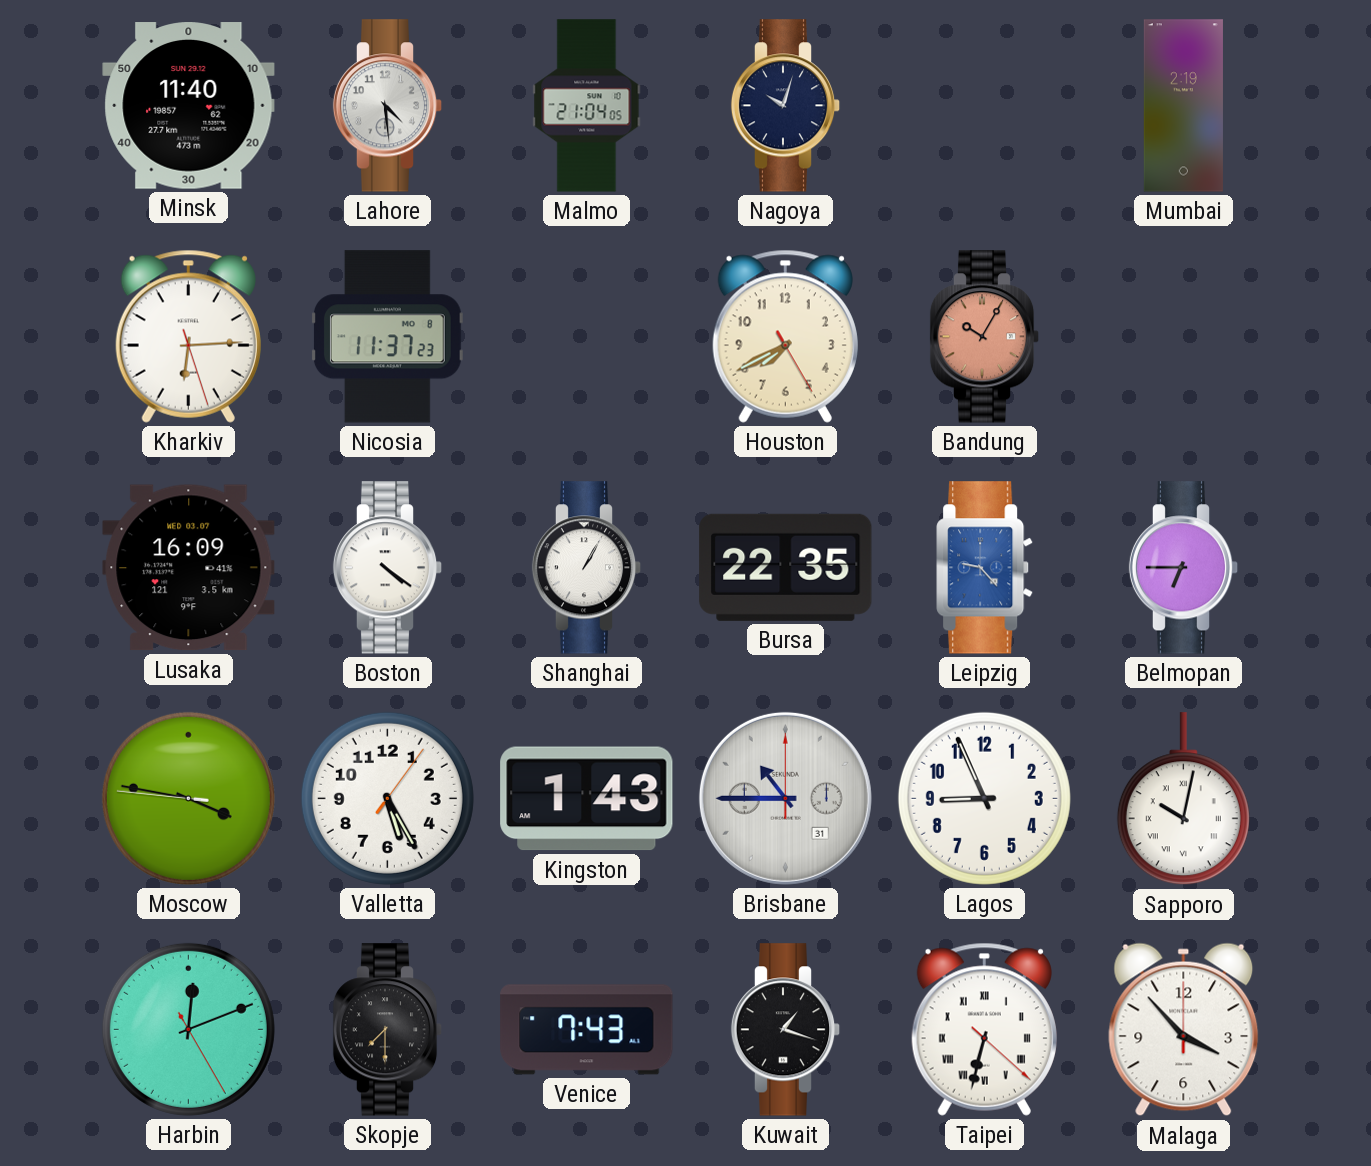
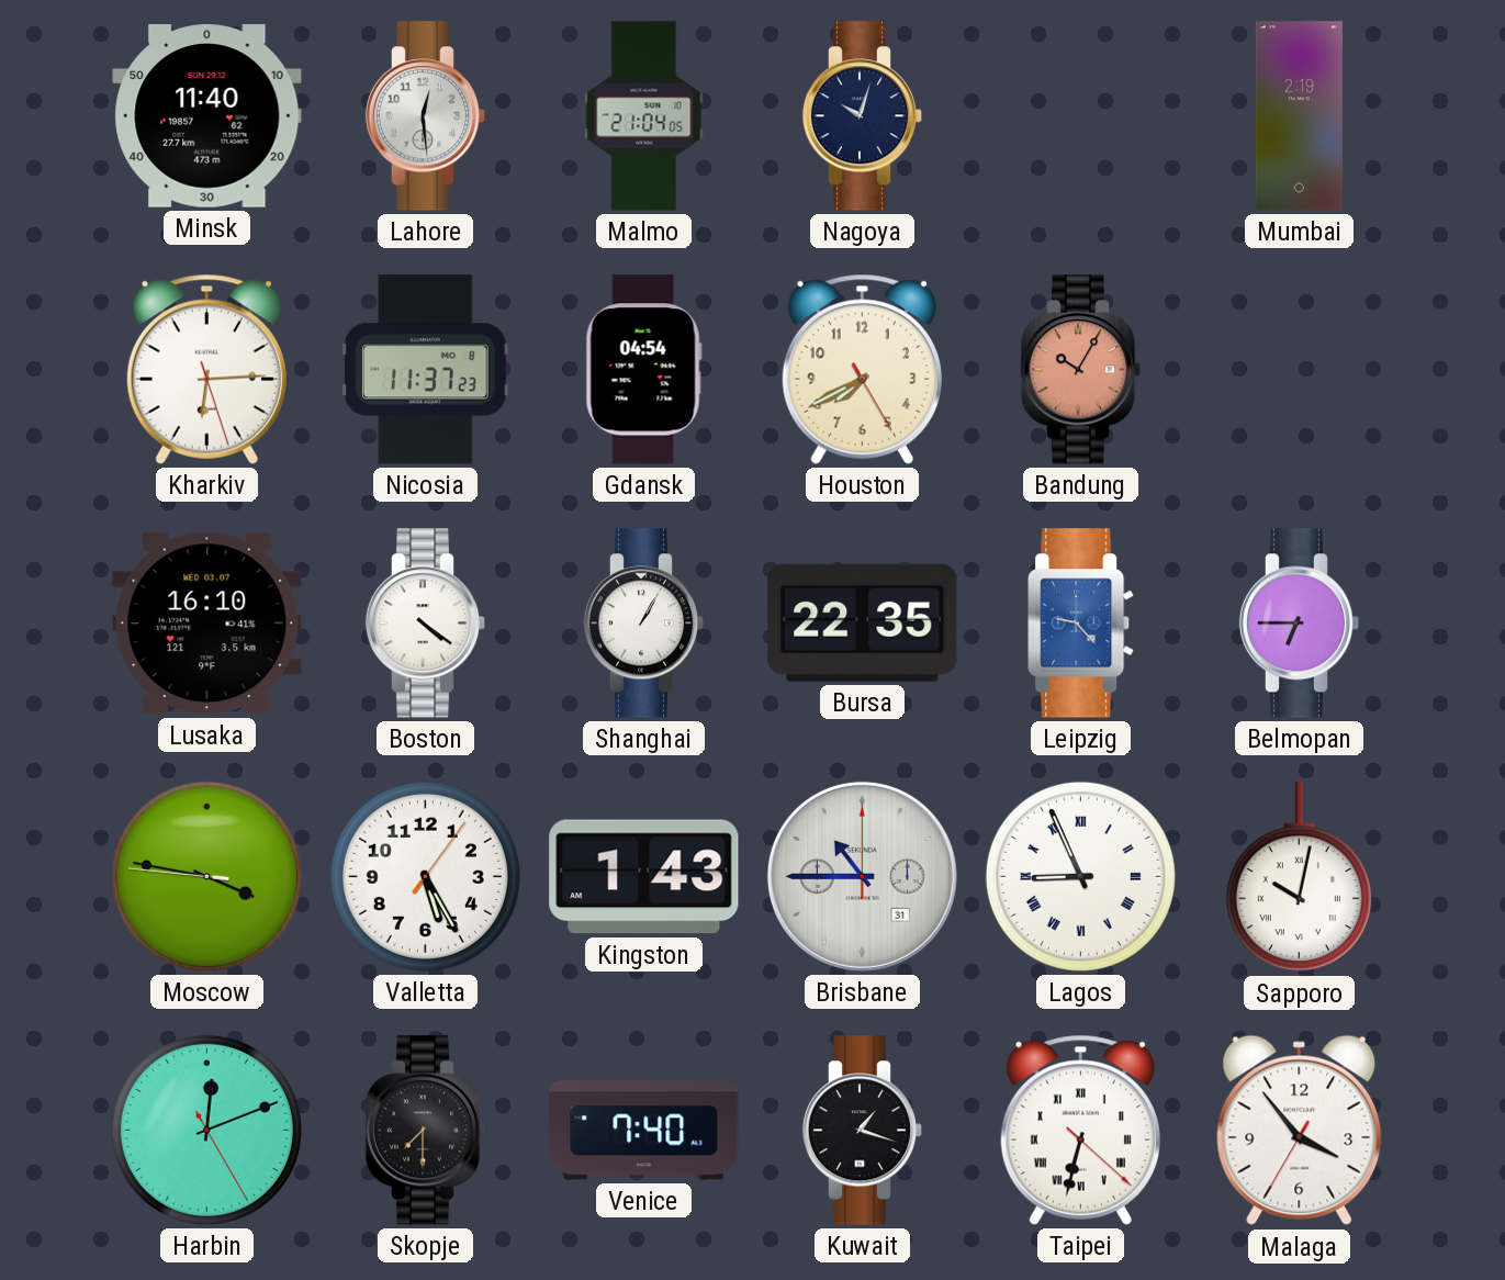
Lahore: 4:29 -> 12:29
Gdansk: none -> 04:54
Lusaka: 16:09 -> 16:10
Lagos numerals: Arabic -> Roman
Venice: 7:43 -> 7:40
Malaga: 3:53:00 -> 3:53:35
